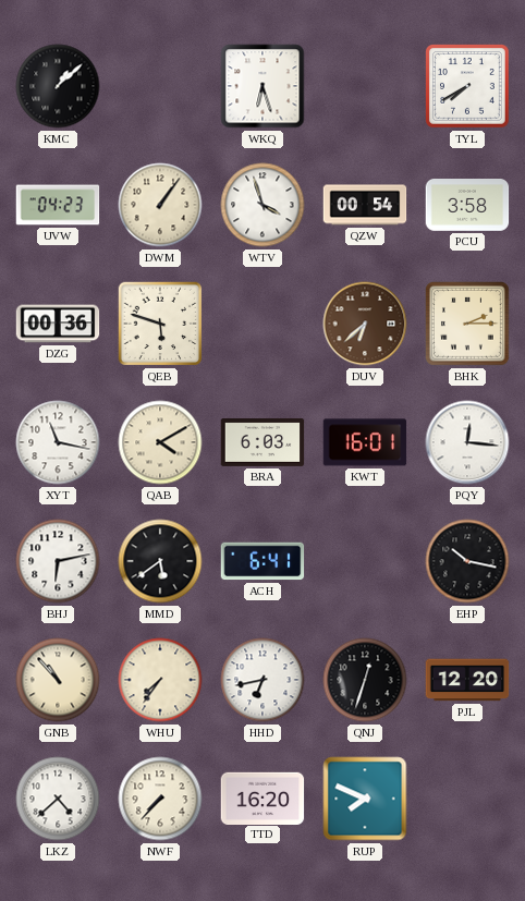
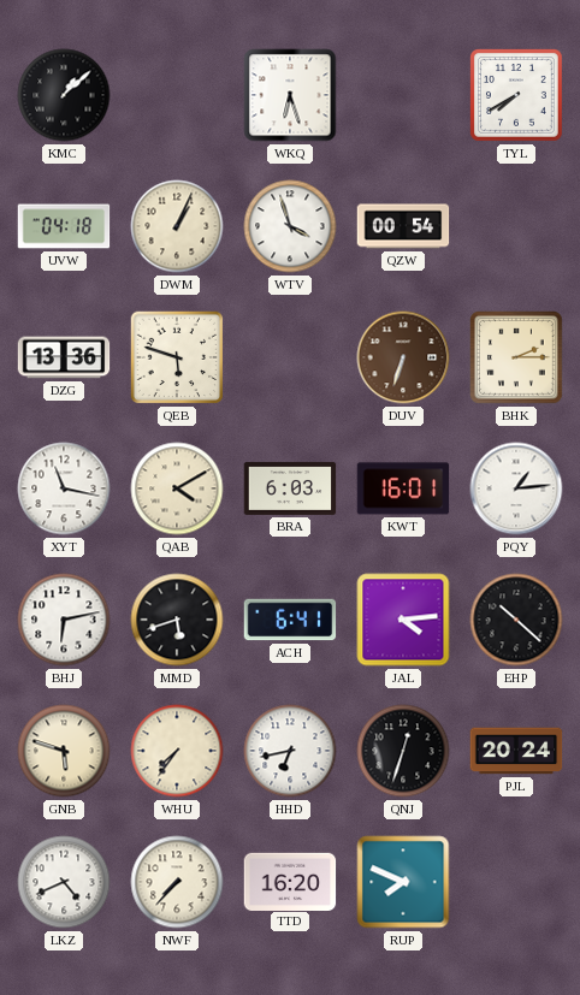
UVW: 04:23 -> 04:18
DWM: 1:06 -> 1:04
PCU: 3:58 -> none
DZG: 00:36 -> 13:36
DUV: 6:38 -> 6:33
PQY: 12:16 -> 1:14
MMD: 5:39 -> 5:42
JAL: none -> 4:14
EHP: 10:17 -> 10:22
GNB: 10:53 -> 5:48
PJL: 12:20 -> 20:24
LKZ: 4:38 -> 4:41
